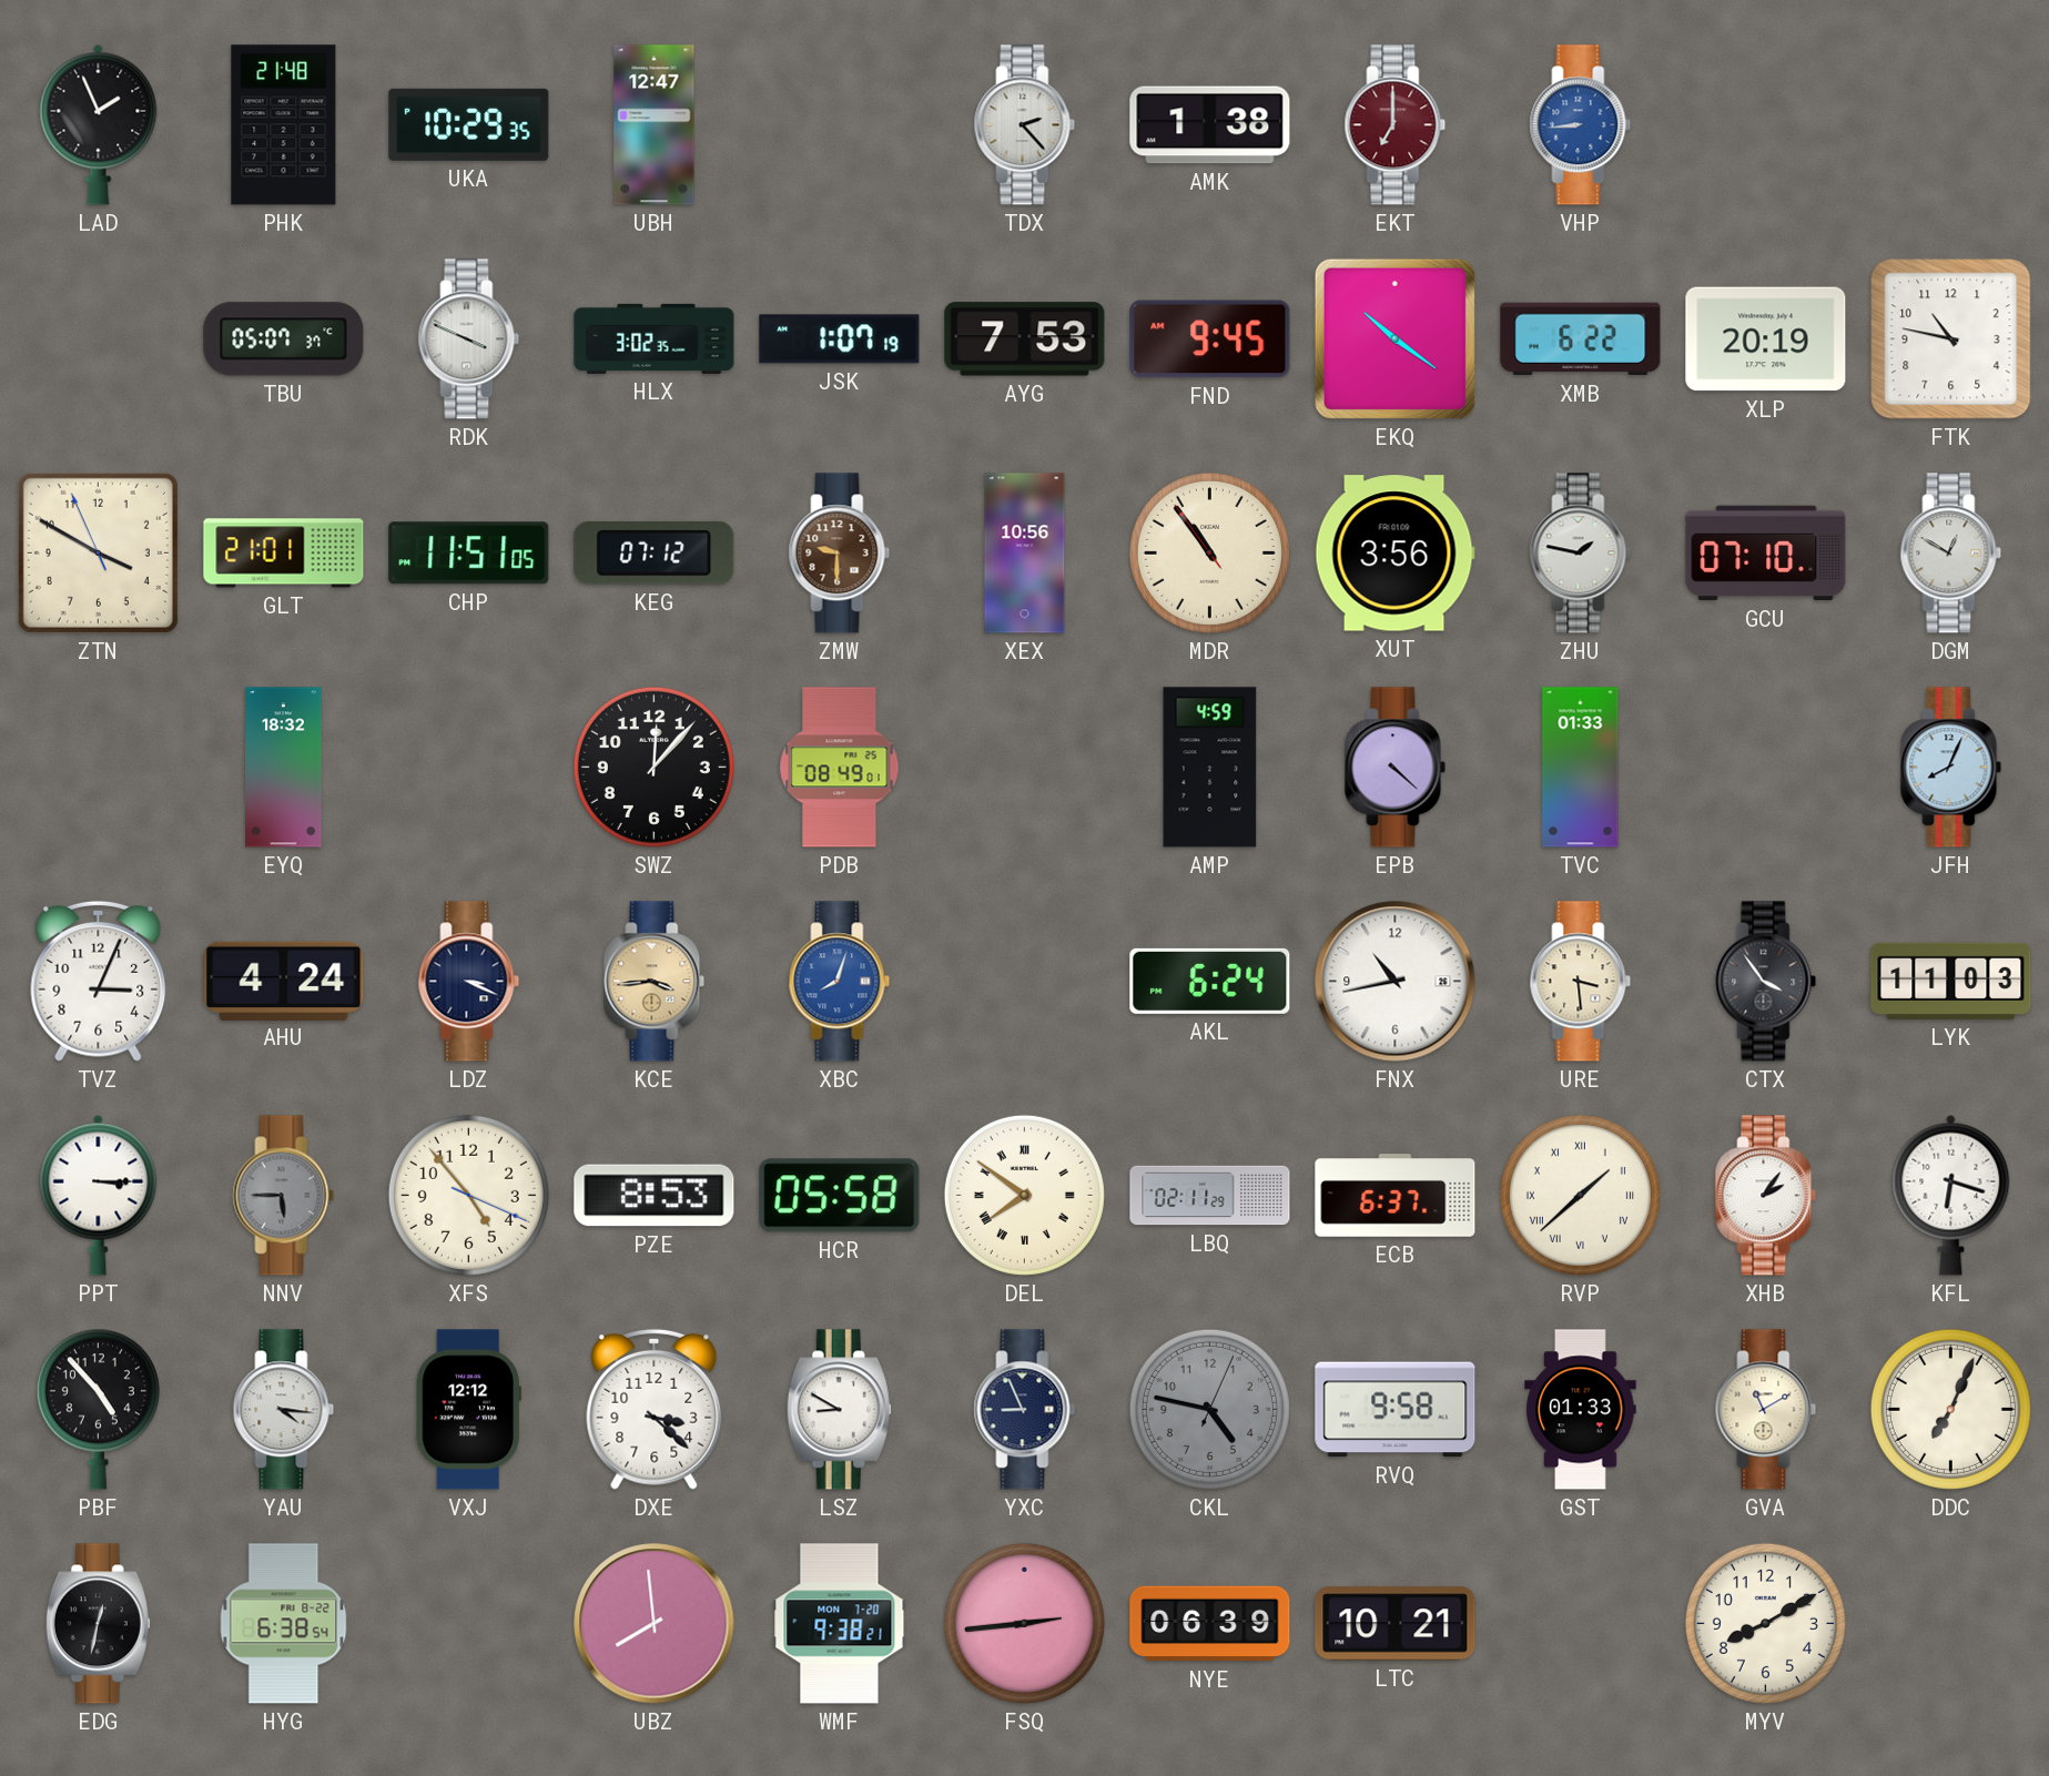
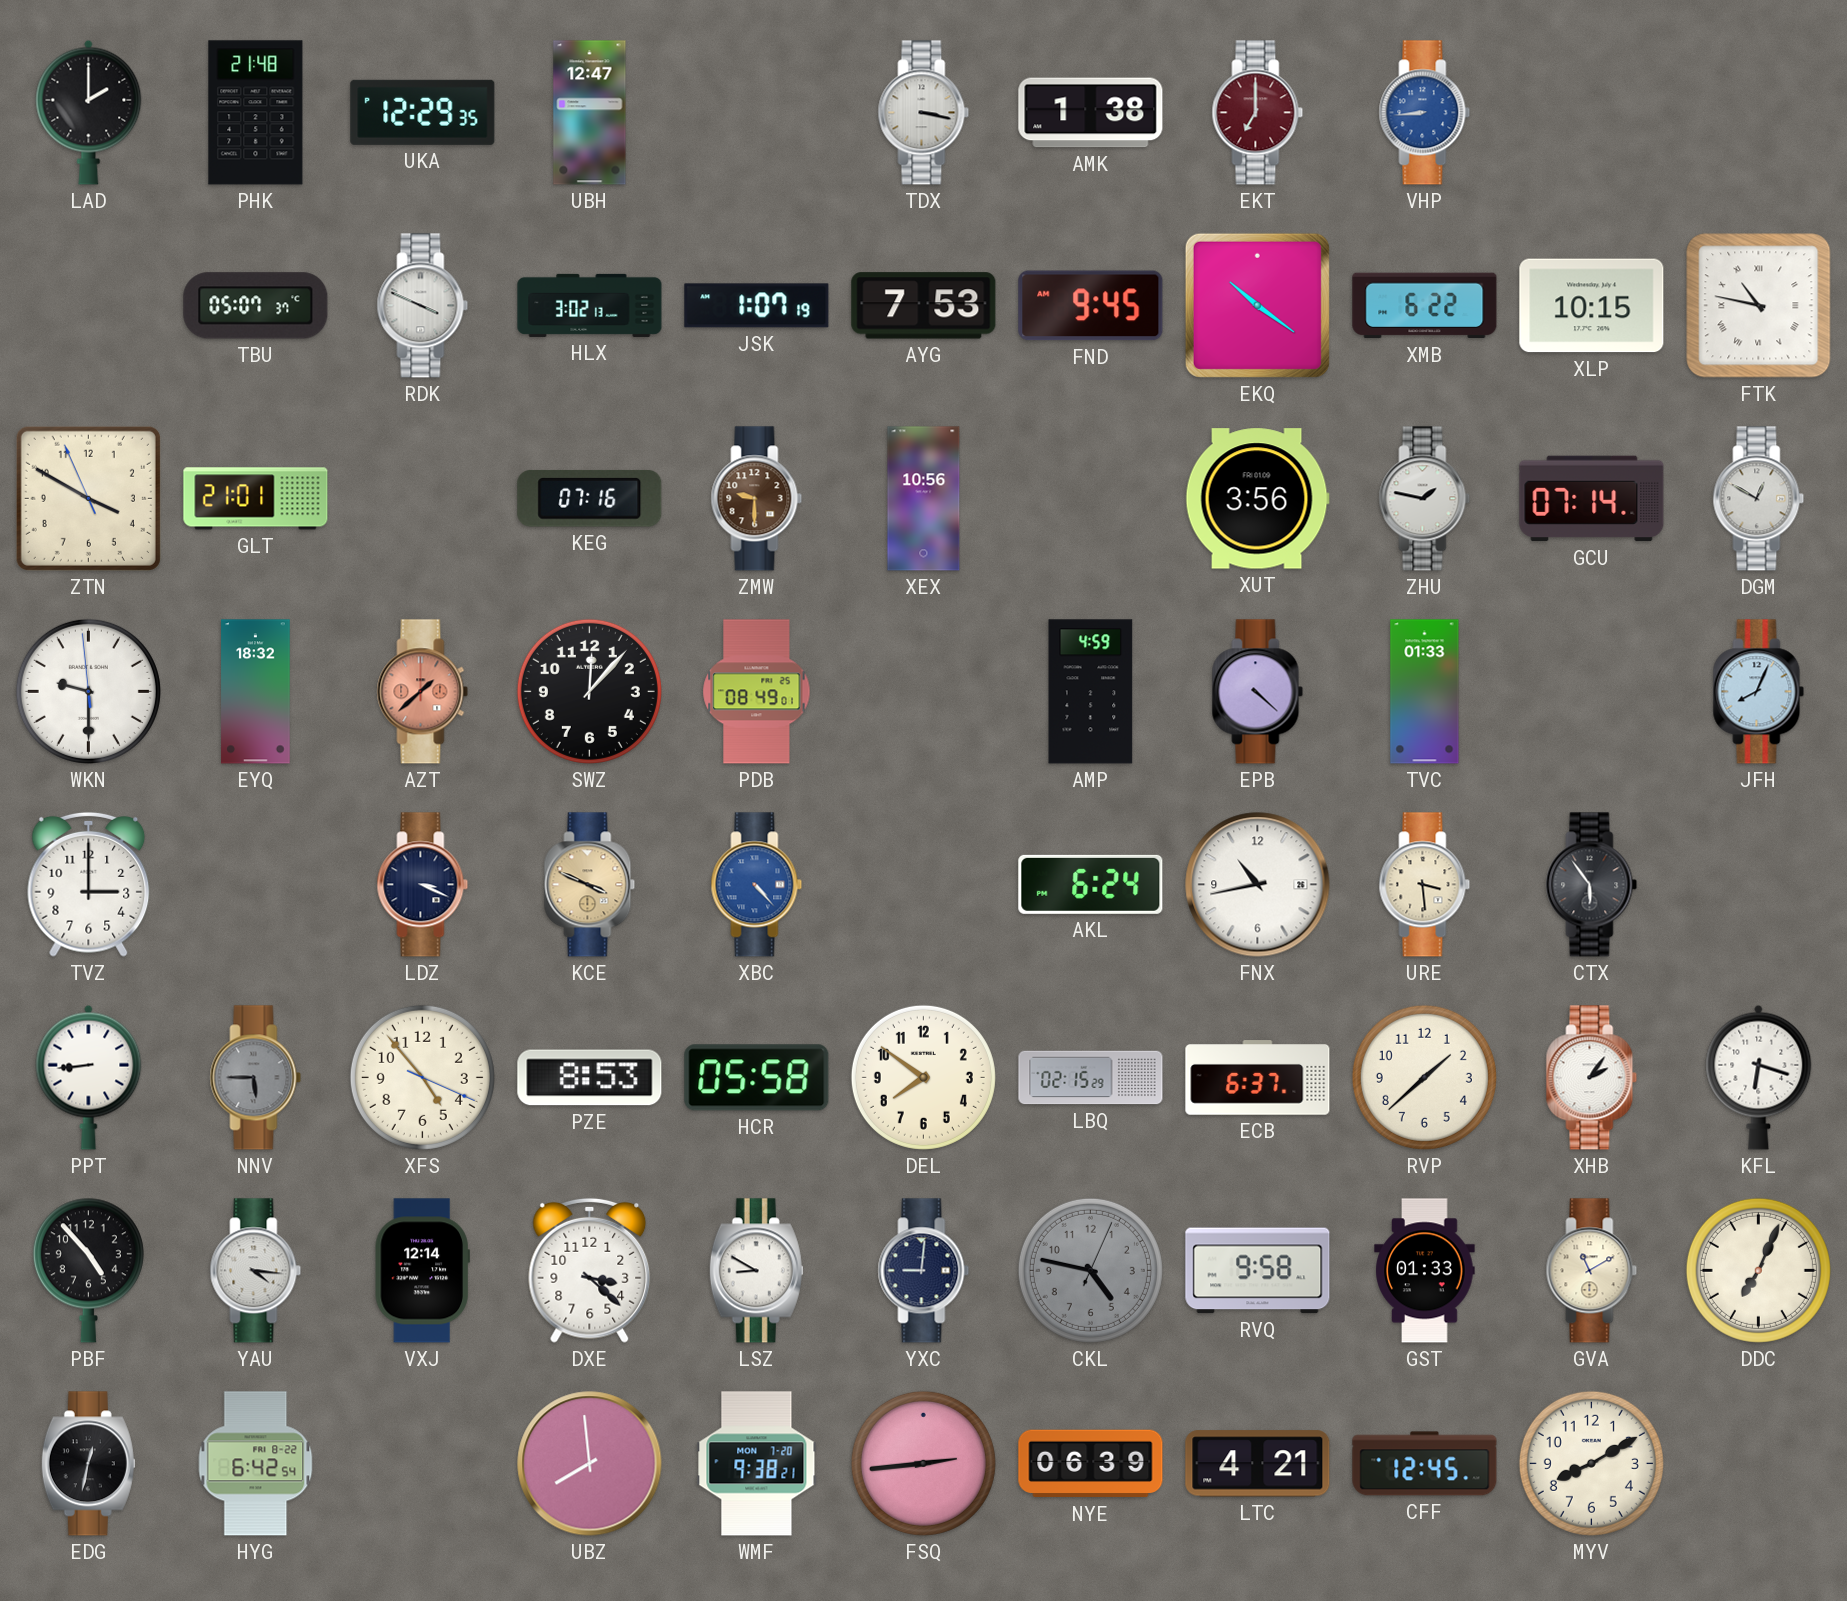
LAD: 1:56 -> 2:00
UKA: 10:29 -> 12:29
TDX: 2:23 -> 3:17
HLX: 3:02:35 -> 3:02:13
XLP: 20:19 -> 10:15
FTK numerals: Arabic -> Roman
CHP: 11:51 -> none
KEG: 07:12 -> 07:16
MDR: 10:53 -> none
GCU: 07:10 -> 07:14
WKN: none -> 9:29
AZT: none -> 1:38
TVZ: 3:04 -> 3:00
AHU: 4:24 -> none
KCE: 3:44 -> 3:49
XBC: 8:03 -> 4:23
CTX: 3:54 -> 5:54
LYK: 11:03 -> none
PPT: 3:15 -> 8:44
DEL numerals: Roman -> Arabic
LBQ: 02:11 -> 02:15
RVP numerals: Roman -> Arabic
VXJ: 12:12 -> 12:14
YXC: 8:56 -> 9:01
HYG: 6:38 -> 6:42
LTC: 10:21 -> 4:21
CFF: none -> 12:45
